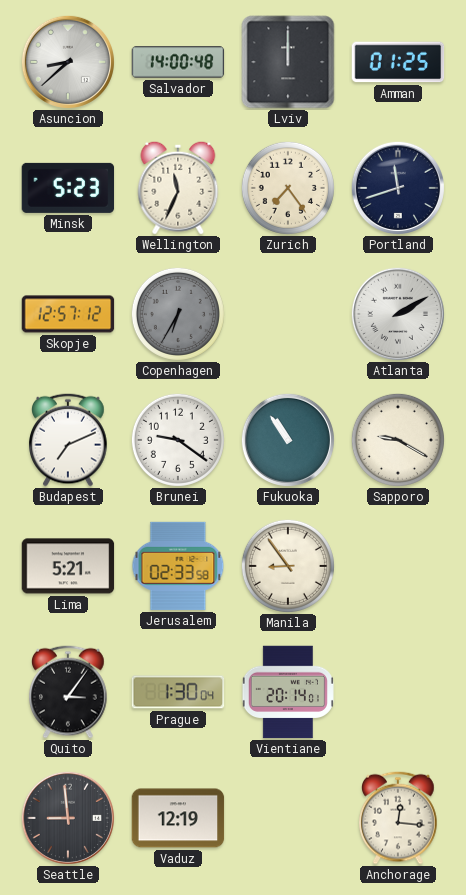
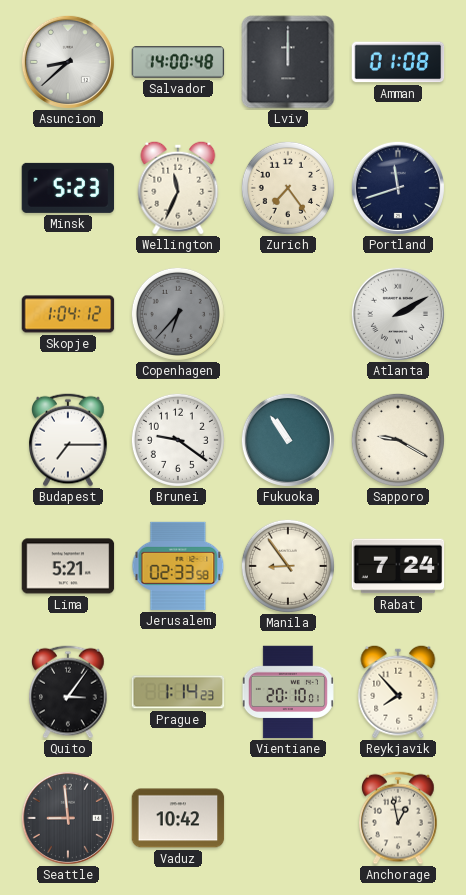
Amman: 01:25 -> 01:08
Skopje: 12:57 -> 1:04
Copenhagen: 6:35 -> 6:37
Budapest: 7:11 -> 7:15
Rabat: none -> 7:24
Prague: 1:30 -> 1:14
Vientiane: 20:14 -> 20:10
Reykjavik: none -> 7:53
Vaduz: 12:19 -> 10:42
Anchorage: 12:16 -> 12:58
